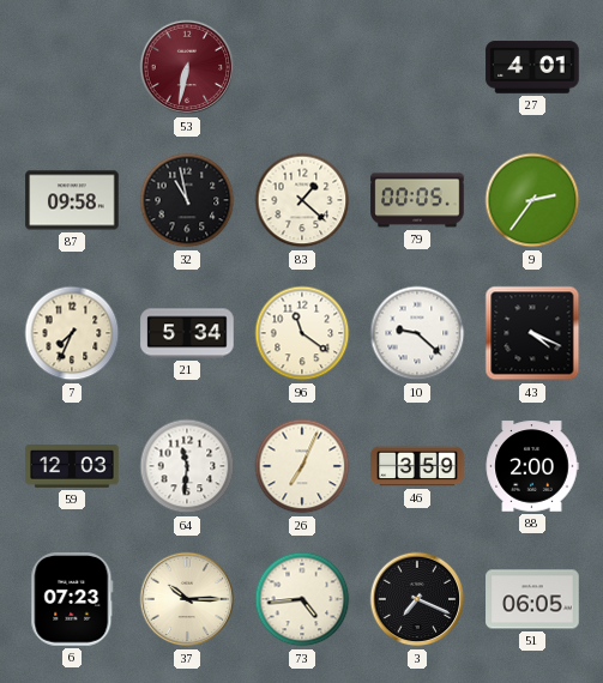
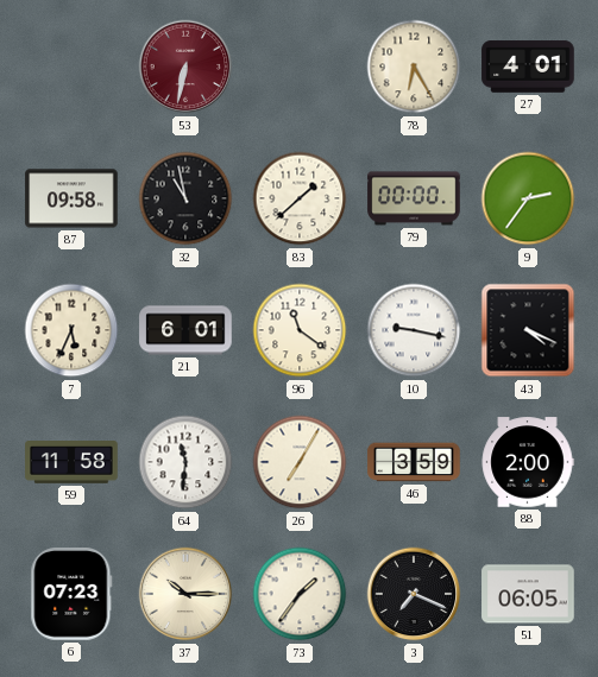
78: none -> 6:25
83: 1:22 -> 1:38
79: 00:05 -> 00:00
7: 7:34 -> 5:34
21: 5:34 -> 6:01
10: 9:22 -> 9:17
59: 12:03 -> 11:58
26: 7:04 -> 7:05
73: 4:44 -> 1:36
